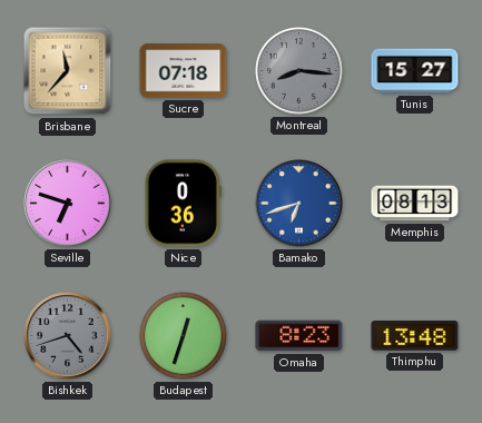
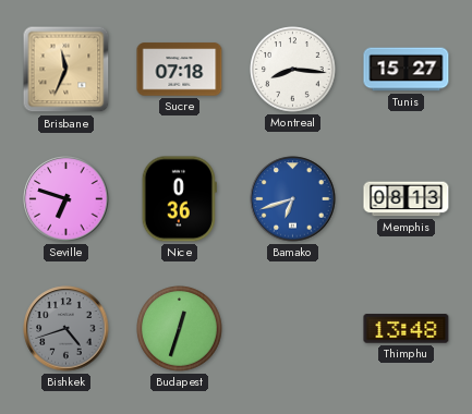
Brisbane: 11:37 -> 11:34
Montreal dial: grey -> white
Omaha: 8:23 -> none
